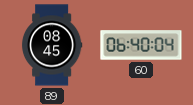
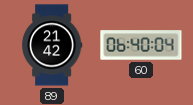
89: 08:45 -> 21:42
